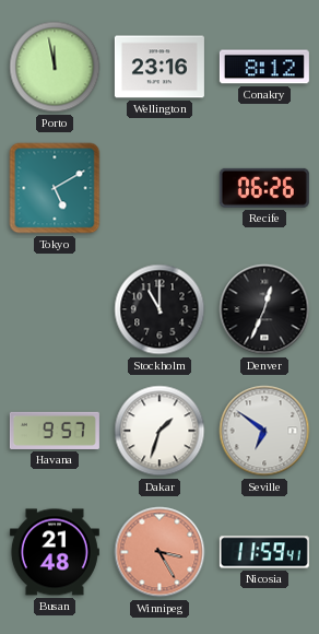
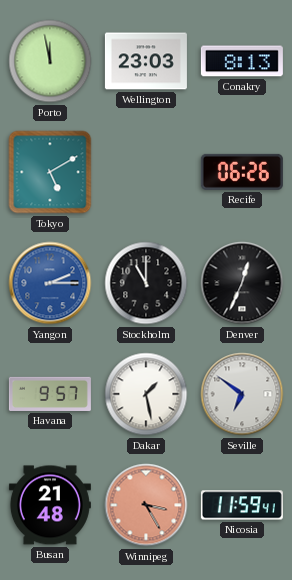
Wellington: 23:16 -> 23:03
Conakry: 8:12 -> 8:13
Yangon: none -> 2:15
Dakar: 1:33 -> 1:28
